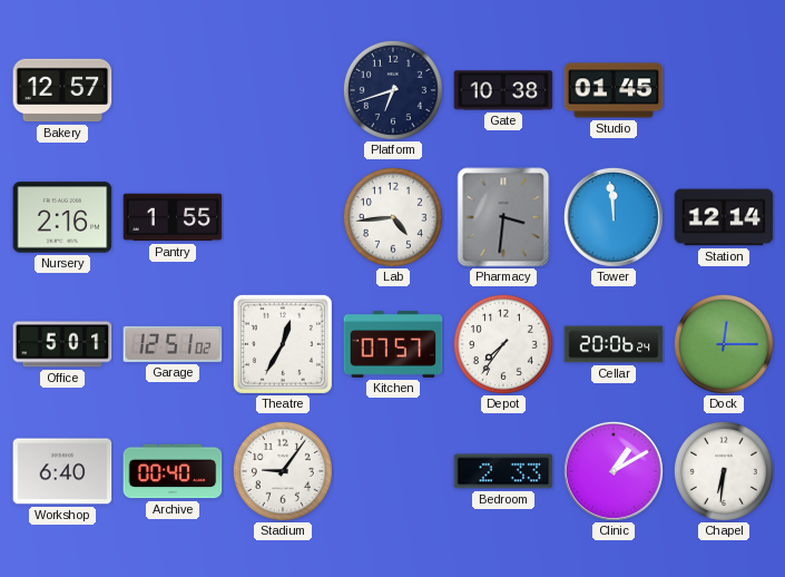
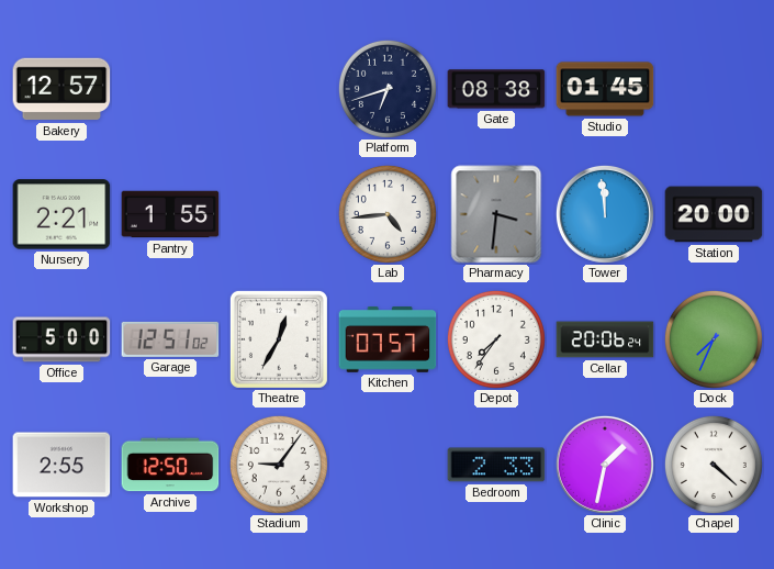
Gate: 10:38 -> 08:38
Nursery: 2:16 -> 2:21
Station: 12:14 -> 20:00
Office: 5:01 -> 5:00
Dock: 12:15 -> 7:34
Workshop: 6:40 -> 2:55
Archive: 00:40 -> 12:50
Clinic: 1:10 -> 1:32
Chapel: 6:31 -> 4:22
